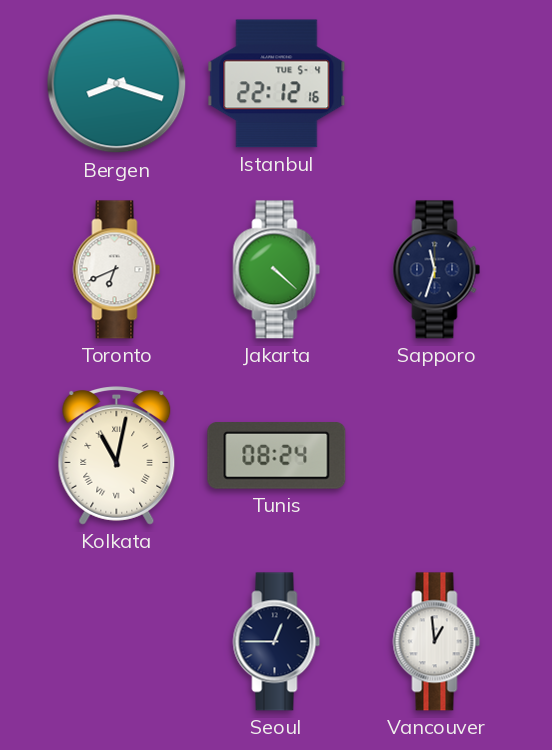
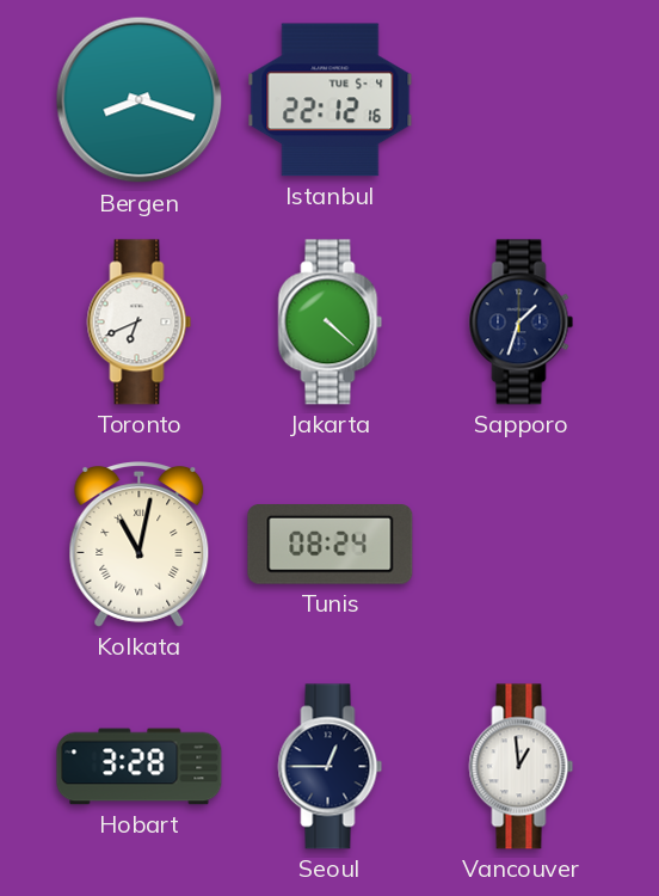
Sapporo: 11:33 -> 1:33
Hobart: none -> 3:28
